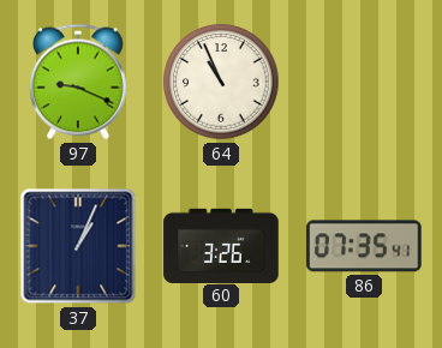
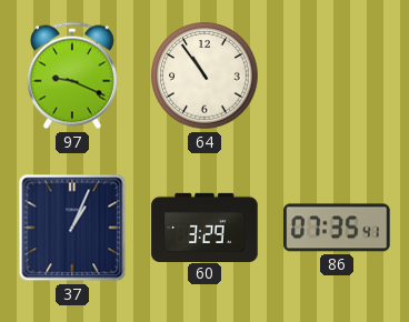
64: 10:56 -> 10:54
60: 3:26 -> 3:29
